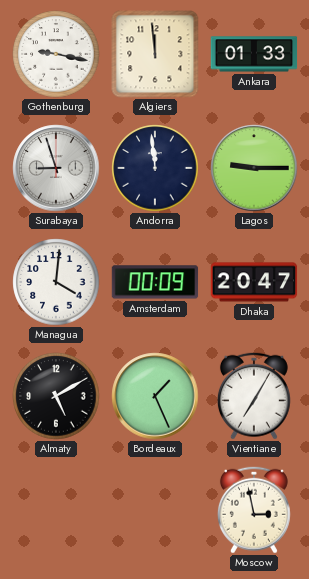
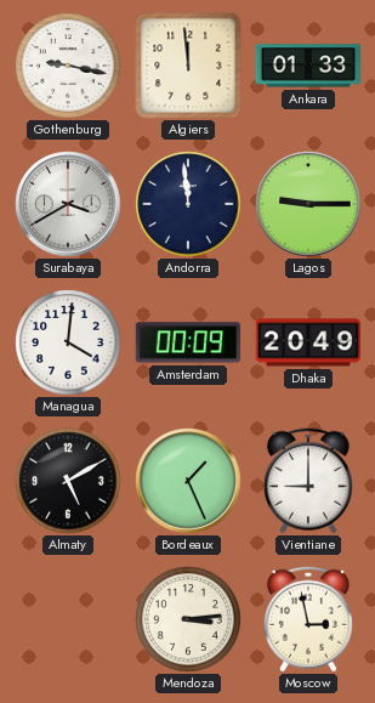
Surabaya: 8:57 -> 3:40
Dhaka: 20:47 -> 20:49
Vientiane: 7:05 -> 9:00
Mendoza: none -> 3:14
